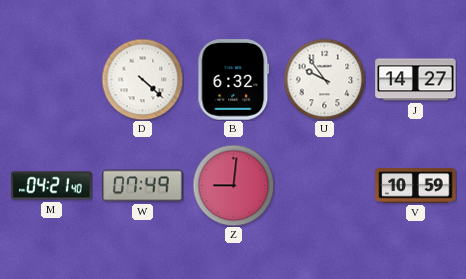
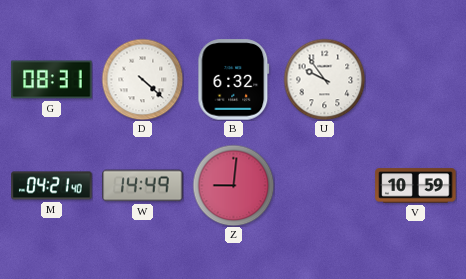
G: none -> 08:31
J: 14:27 -> none
W: 07:49 -> 14:49
